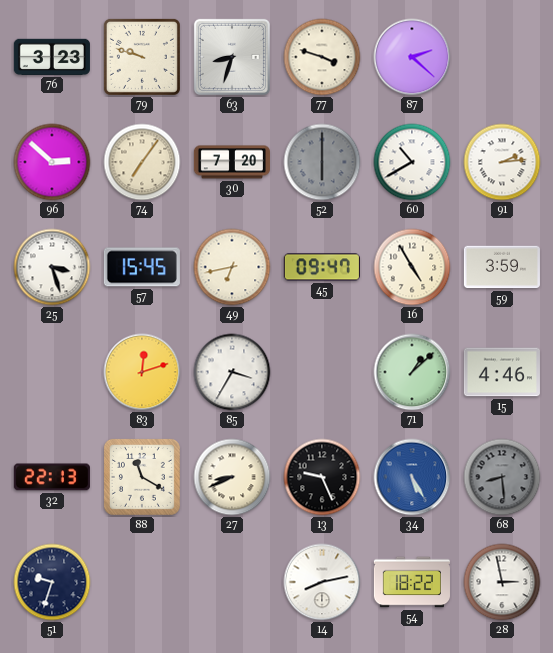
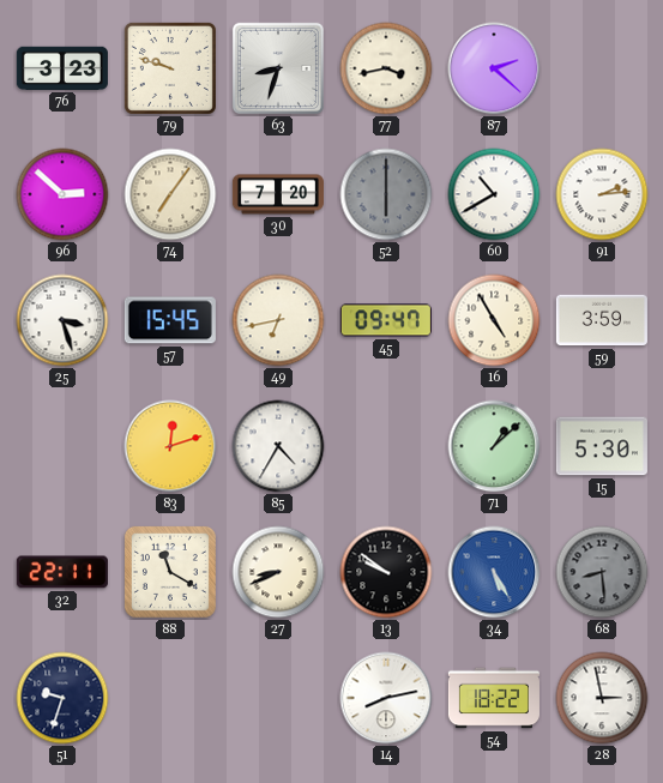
77: 3:48 -> 3:43
85: 3:35 -> 4:35
15: 4:46 -> 5:30
32: 22:13 -> 22:11
13: 9:26 -> 9:51
